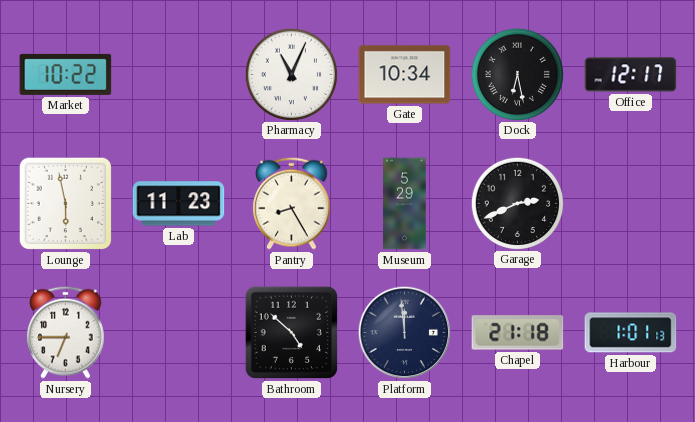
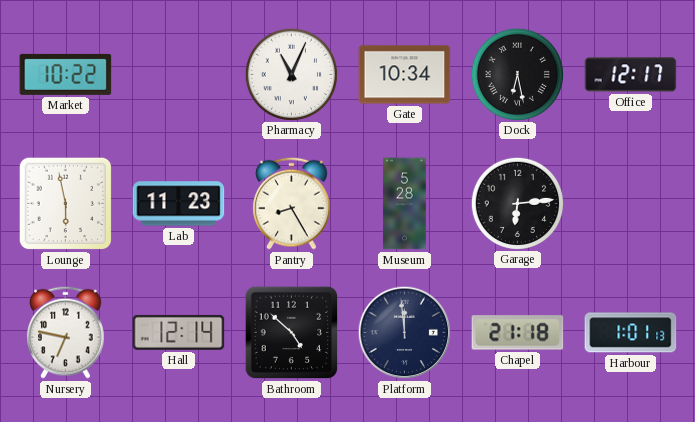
Museum: 5:29 -> 5:28
Garage: 2:41 -> 6:14
Nursery: 6:45 -> 6:47
Hall: none -> 12:14
